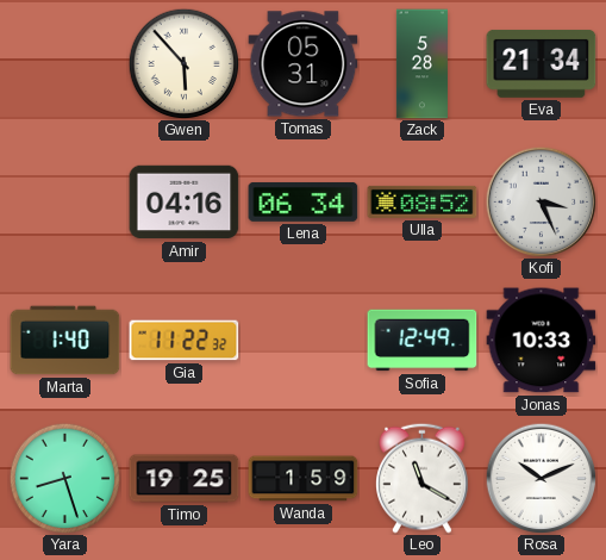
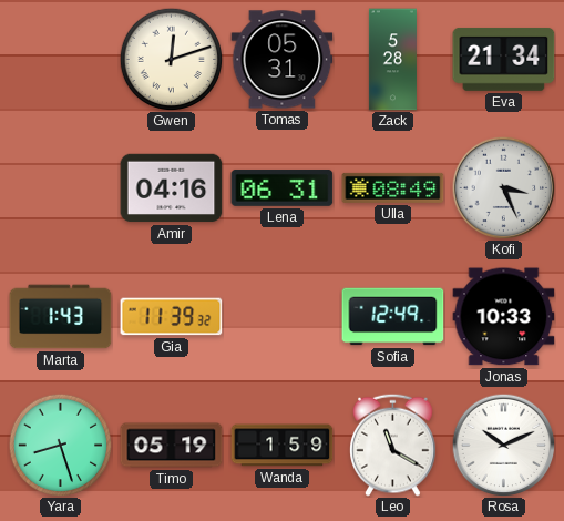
Gwen: 5:53 -> 12:12
Lena: 06:34 -> 06:31
Ulla: 08:52 -> 08:49
Marta: 1:40 -> 1:43
Gia: 11:22 -> 11:39
Timo: 19:25 -> 05:19
